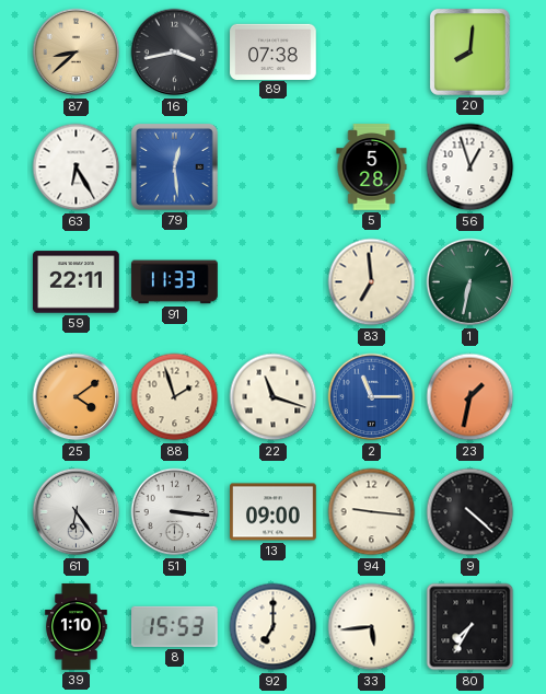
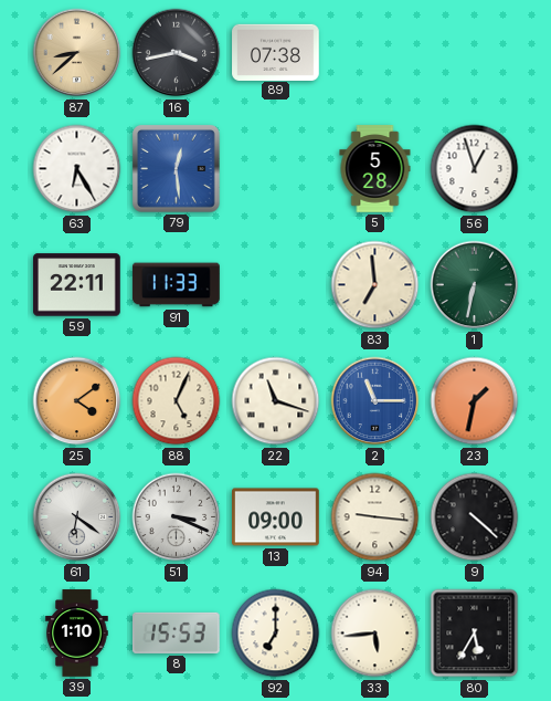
20: 8:01 -> none
88: 1:57 -> 5:04
61: 6:24 -> 6:21
51: 3:16 -> 3:19
80: 7:35 -> 5:35
